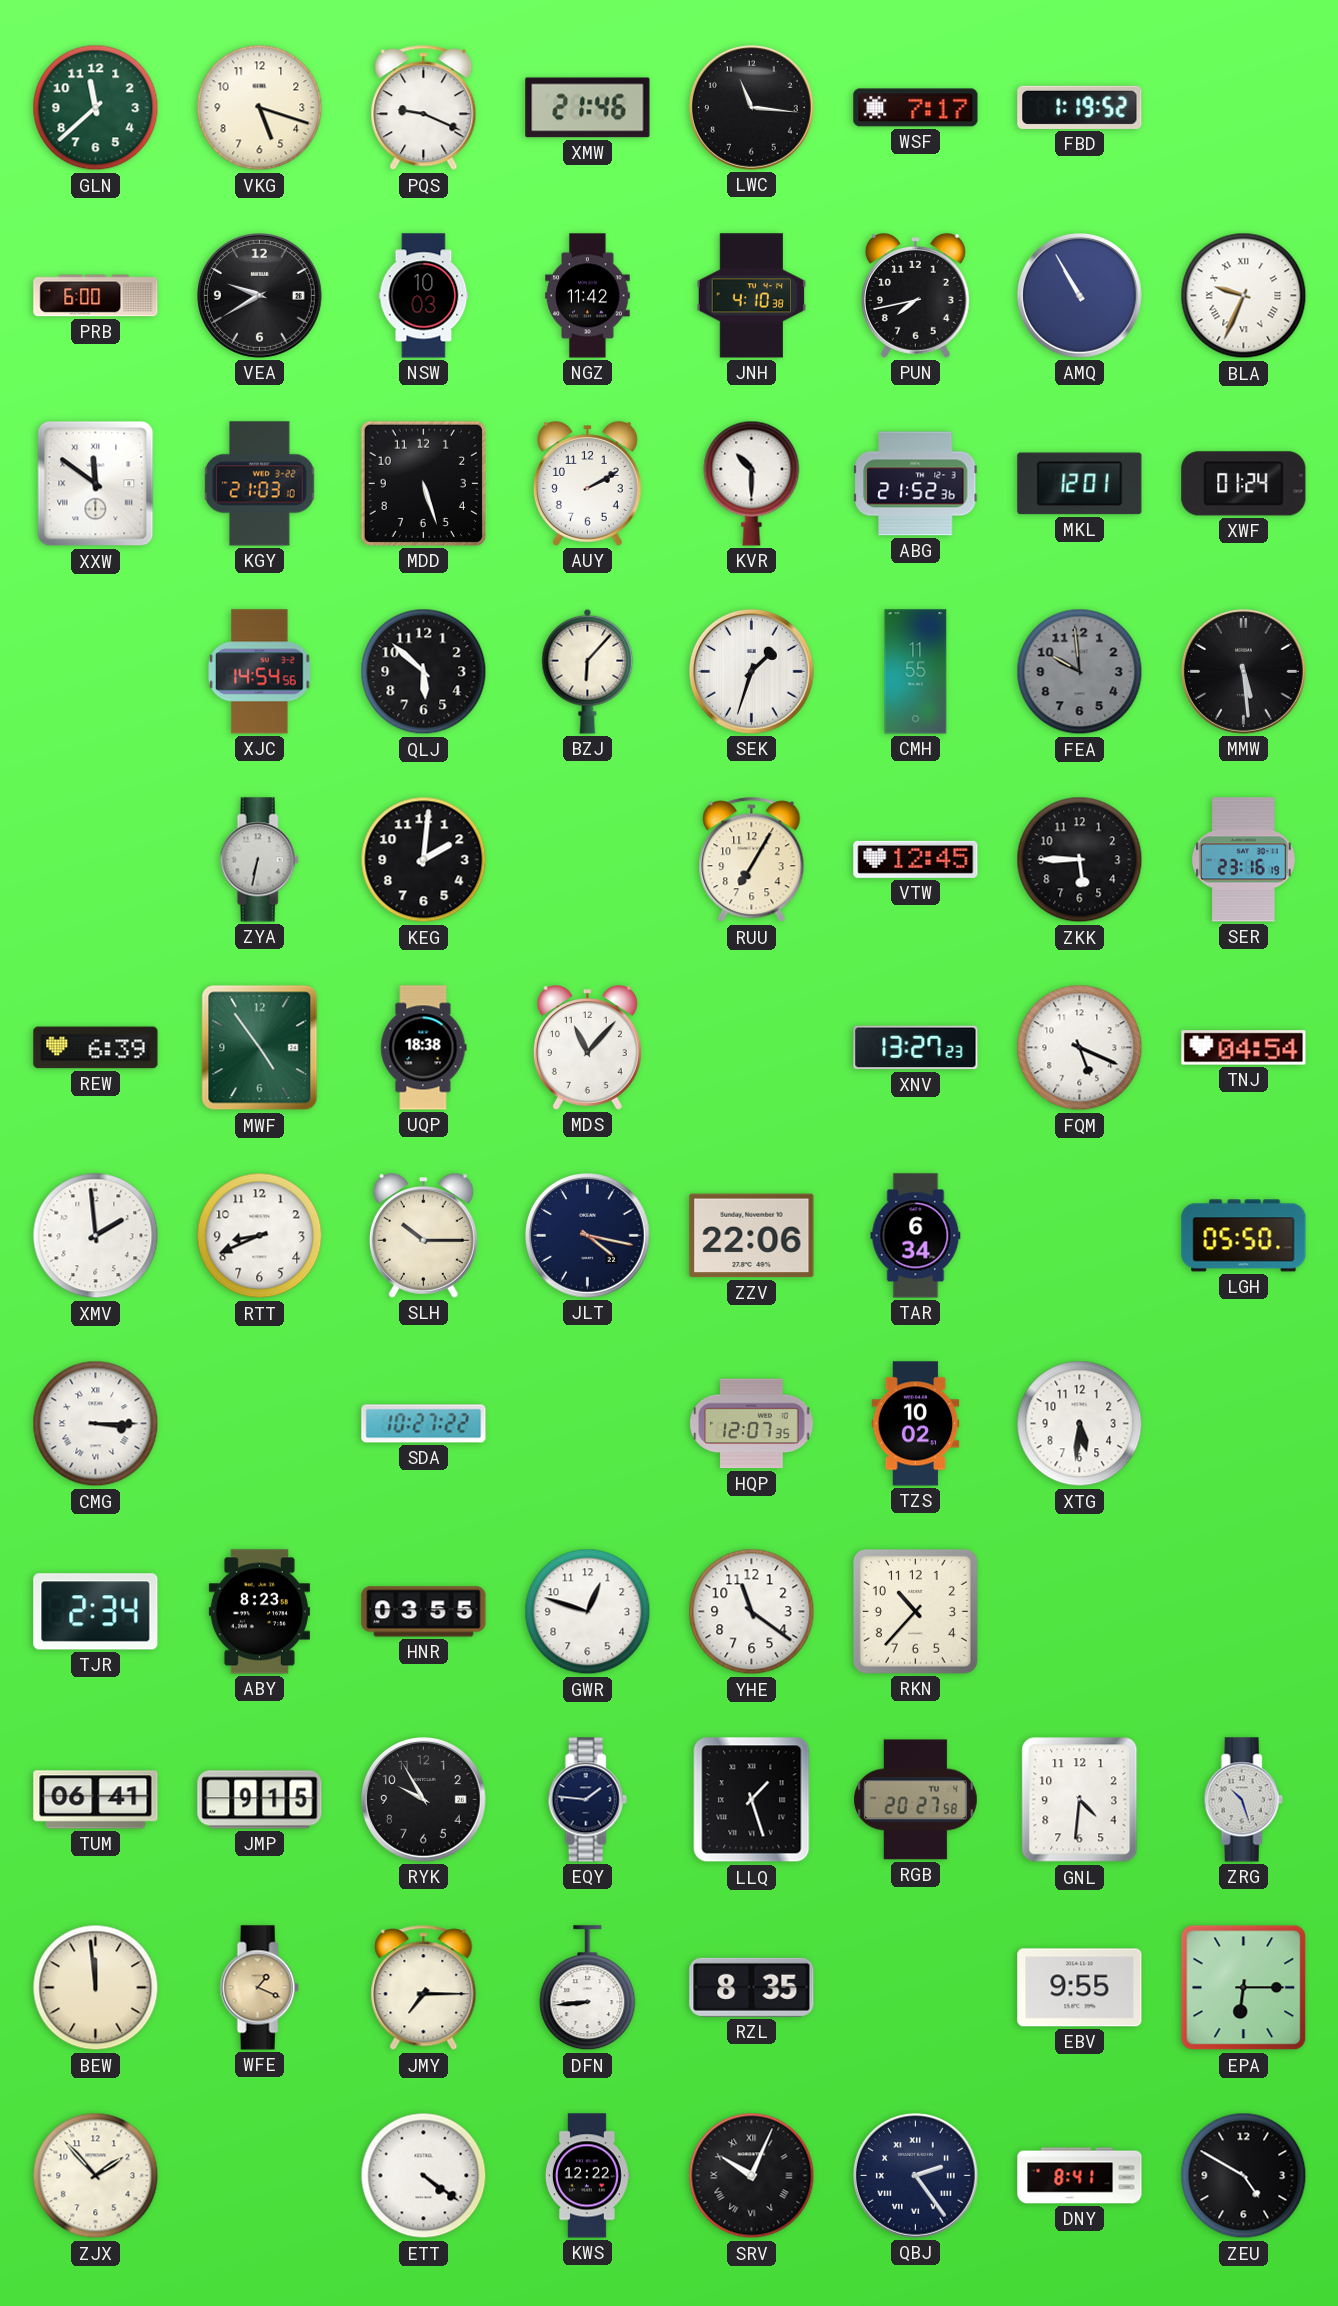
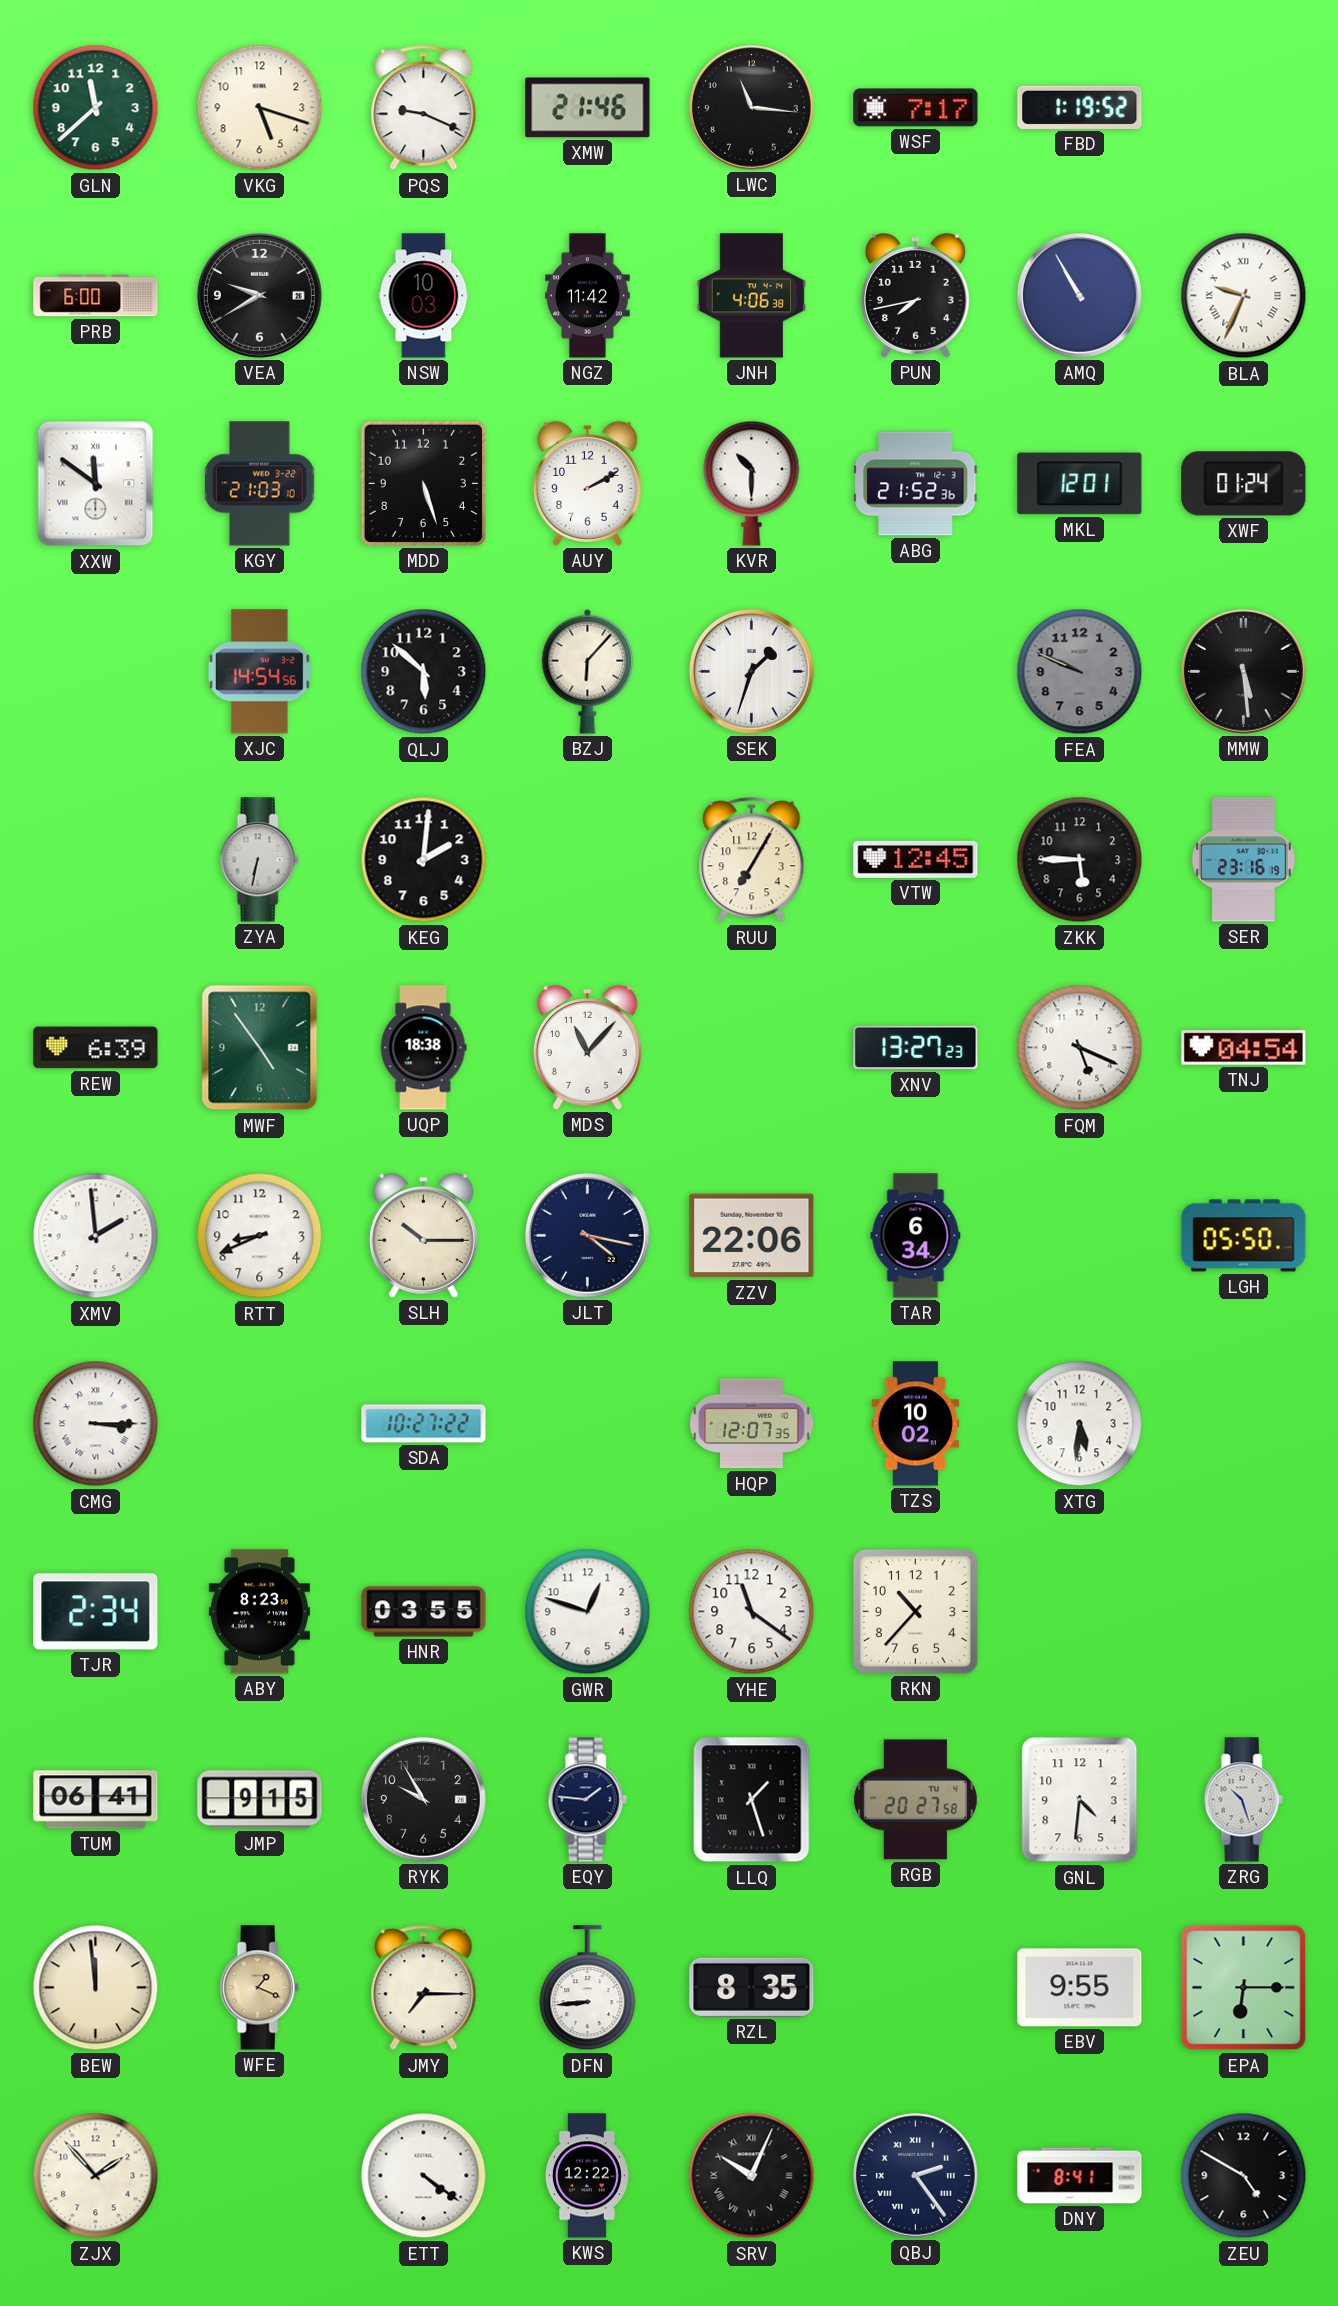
JNH: 4:10 -> 4:06
CMH: 11:55 -> none
FEA: 9:59 -> 9:49
